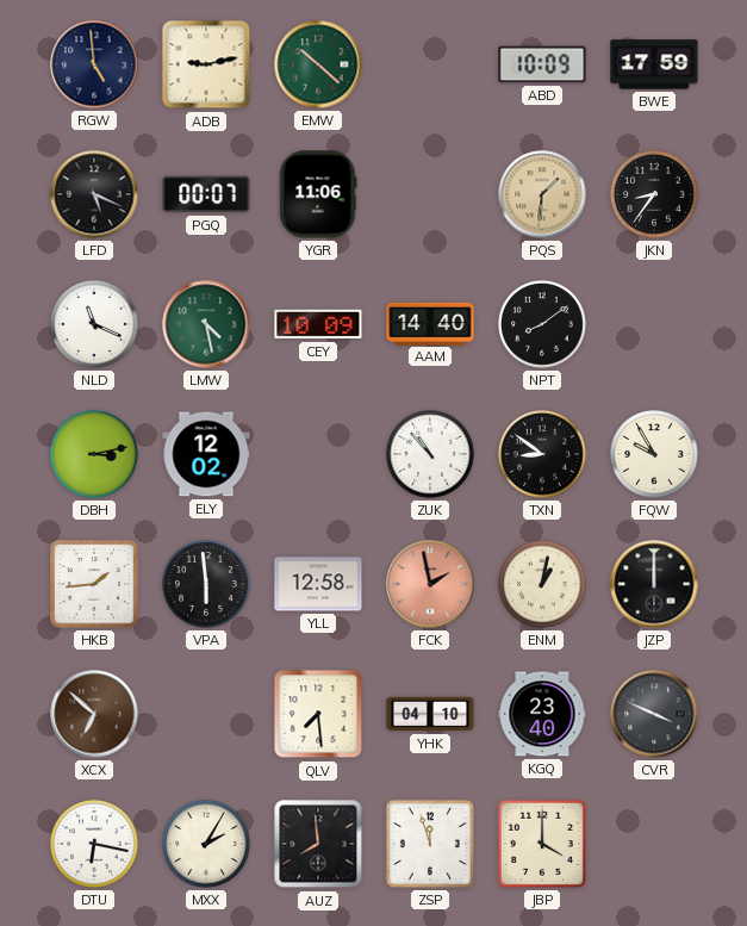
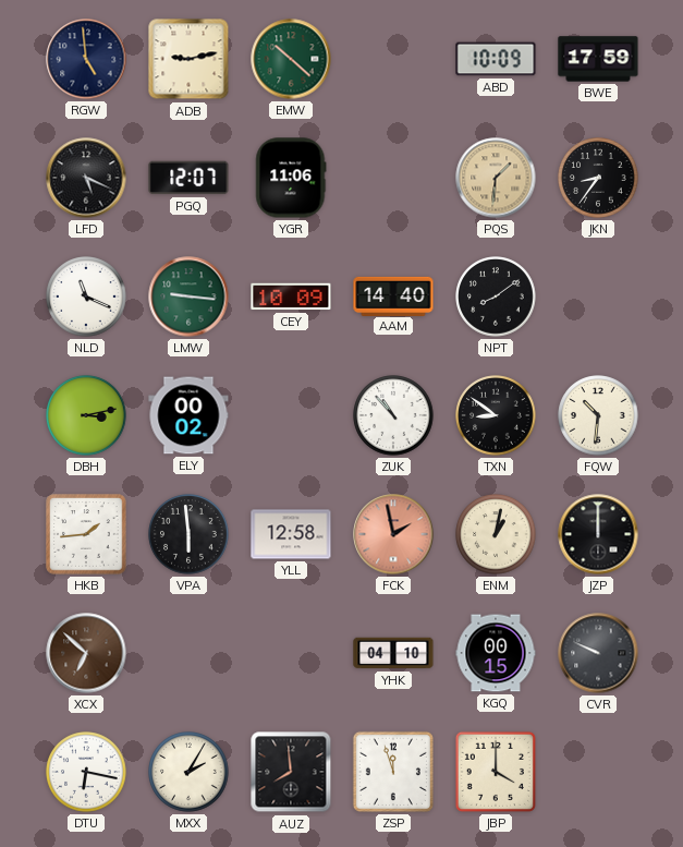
PGQ: 00:07 -> 12:07
LMW: 4:28 -> 9:16
ELY: 12:02 -> 00:02
FQW: 9:55 -> 10:31
QLV: 7:29 -> none
KGQ: 23:40 -> 00:15
CVR: 3:49 -> 9:49
